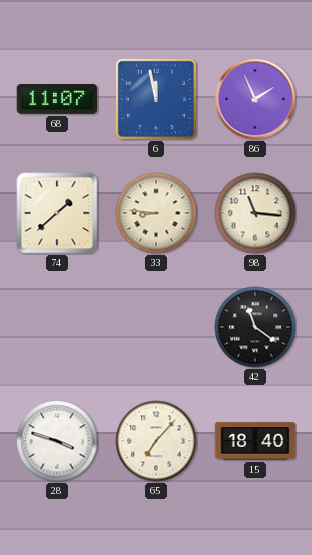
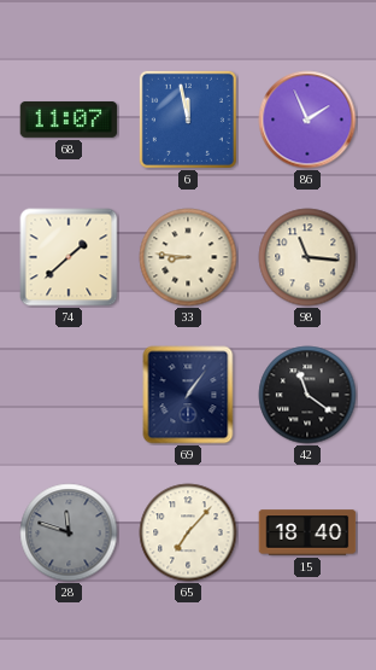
69: none -> 1:06
28: 3:48 -> 11:48
28 dial: white -> grey
